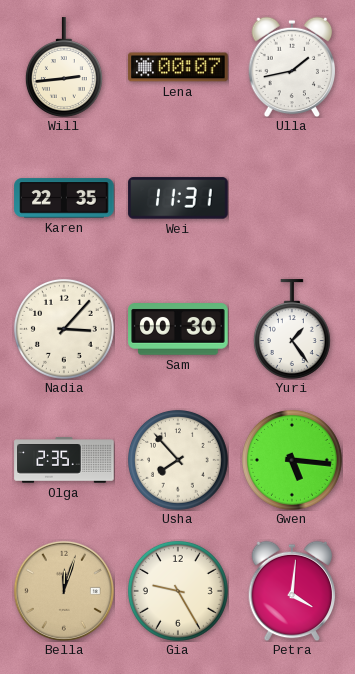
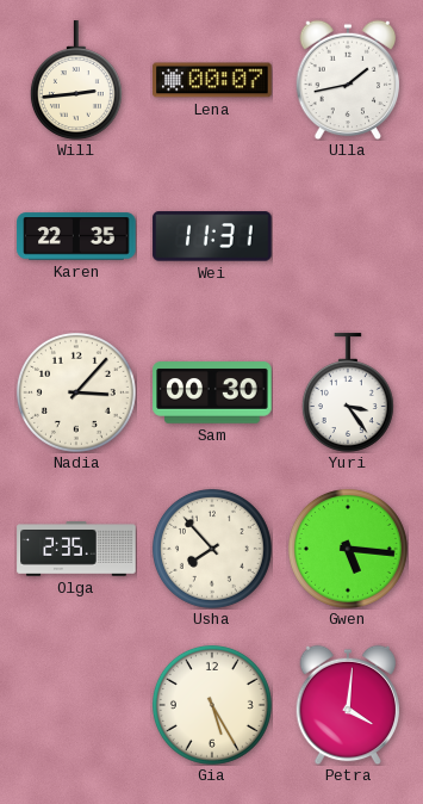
Yuri: 1:24 -> 3:24
Bella: 12:03 -> none
Gia: 9:25 -> 5:25
